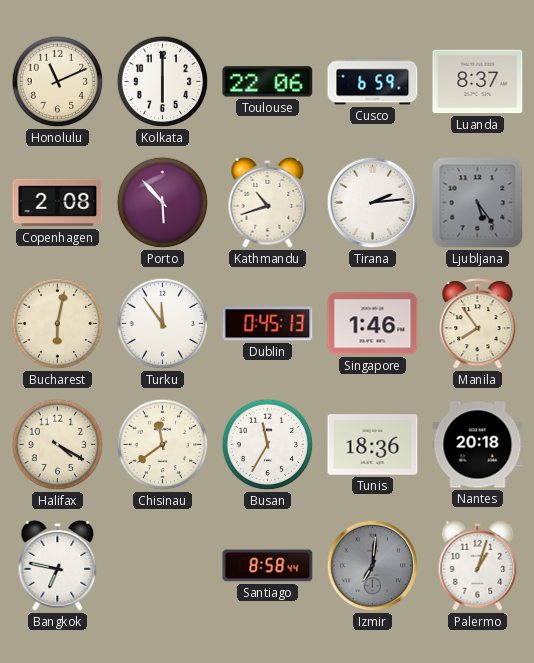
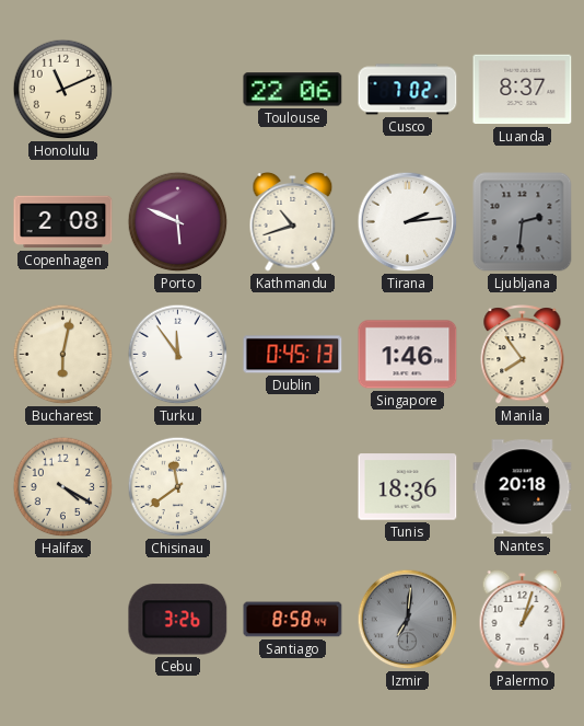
Kolkata: 6:00 -> none
Cusco: 6:59 -> 7:02
Porto: 5:53 -> 5:49
Ljubljana: 5:24 -> 2:31
Busan: 11:35 -> none
Bangkok: 6:47 -> none
Cebu: none -> 3:26
